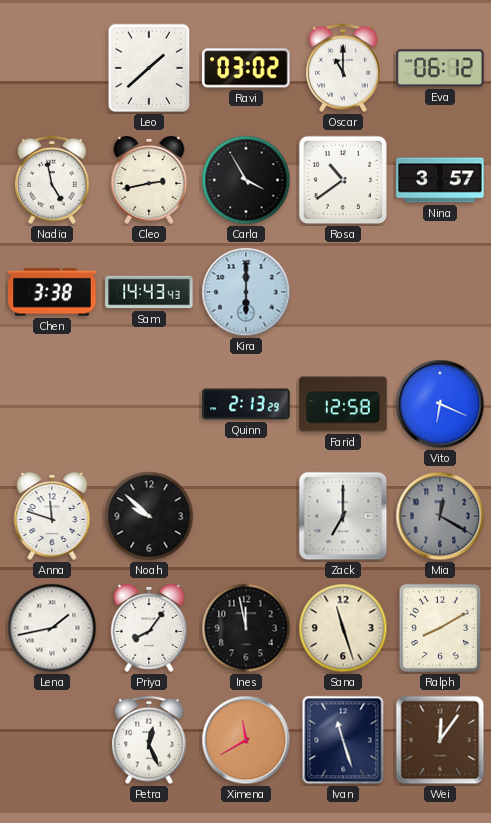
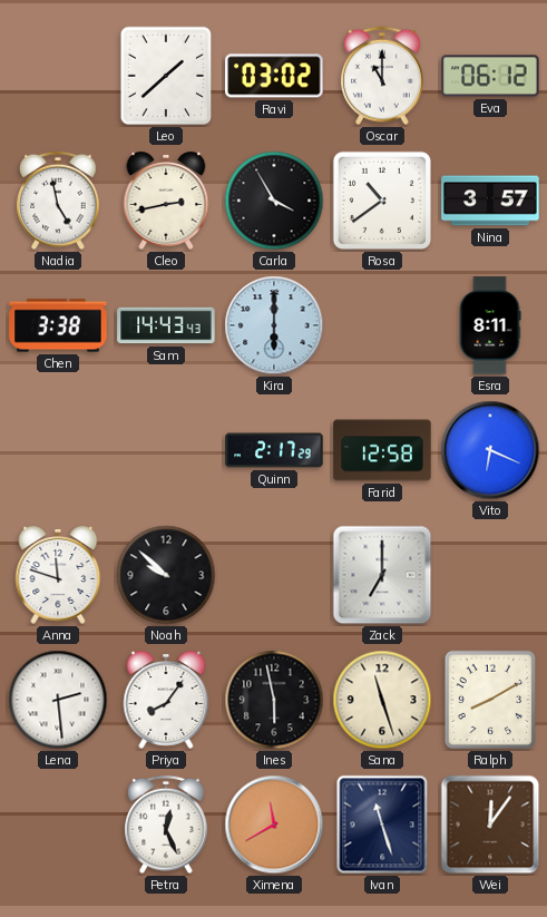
Esra: none -> 8:11
Quinn: 2:13 -> 2:17
Mia: 12:20 -> none
Lena: 1:43 -> 2:29
Ines: 11:58 -> 5:58
